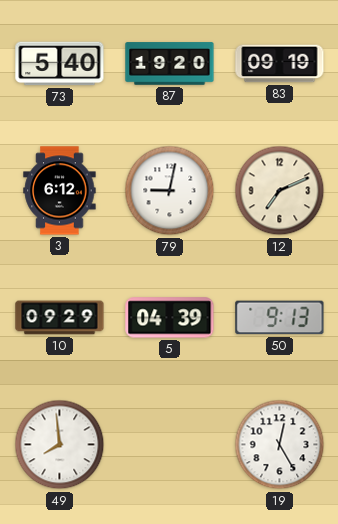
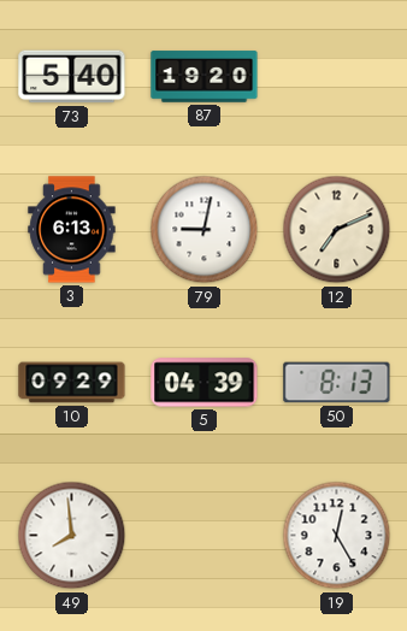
83: 09:19 -> none
3: 6:12 -> 6:13
50: 9:13 -> 8:13
